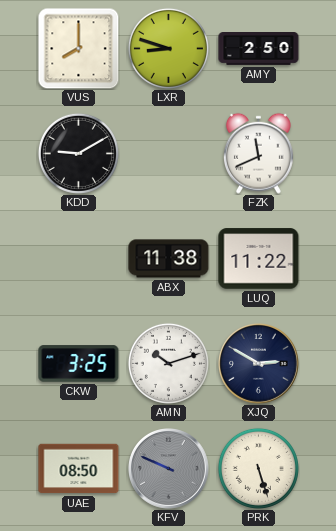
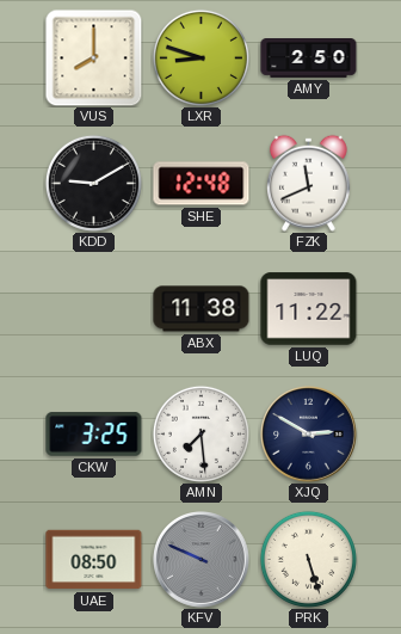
SHE: none -> 12:48
AMN: 10:12 -> 7:29
